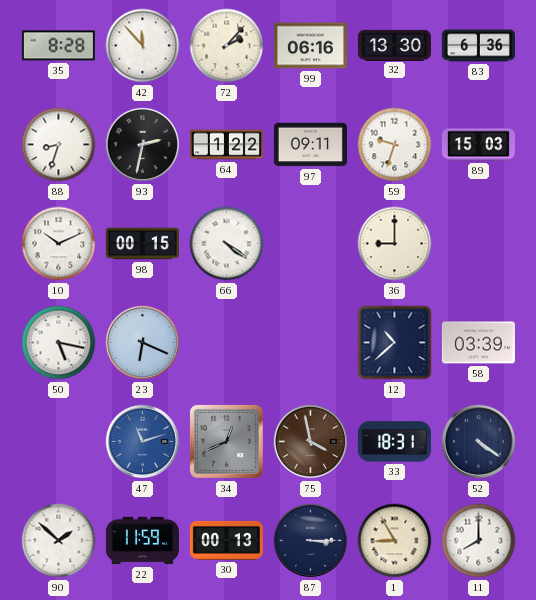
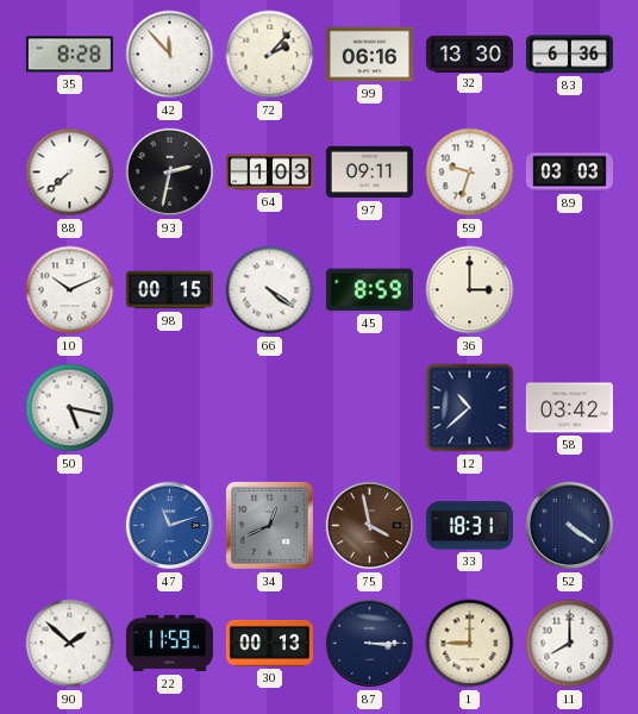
88: 8:33 -> 7:38
64: 1:22 -> 1:03
89: 15:03 -> 03:03
45: none -> 8:59
36: 9:00 -> 3:00
23: 6:19 -> none
58: 03:39 -> 03:42
1: 8:55 -> 9:00
